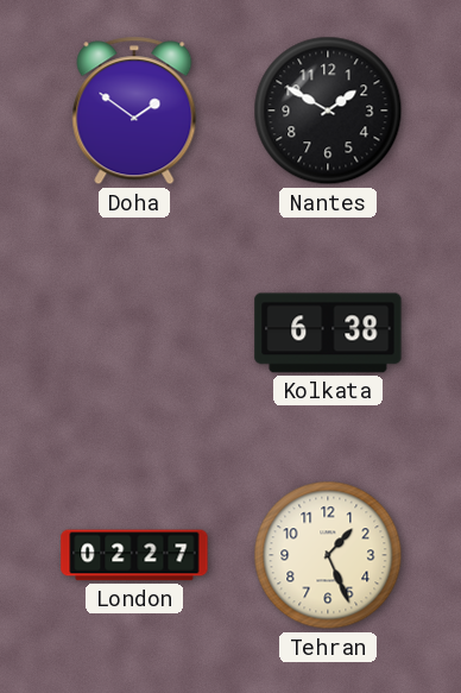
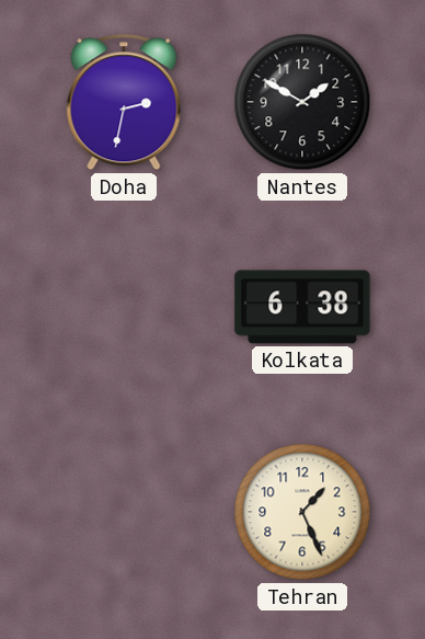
Doha: 1:51 -> 2:32
London: 02:27 -> none
